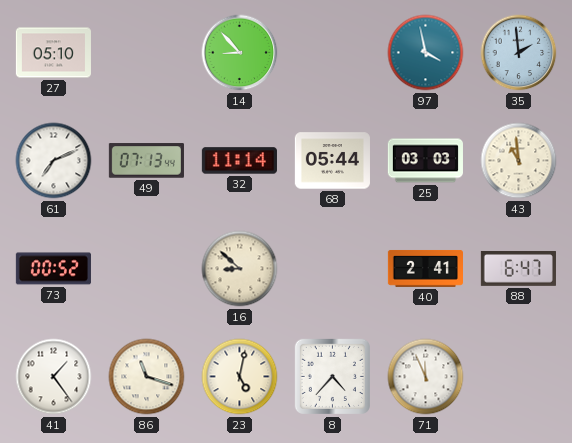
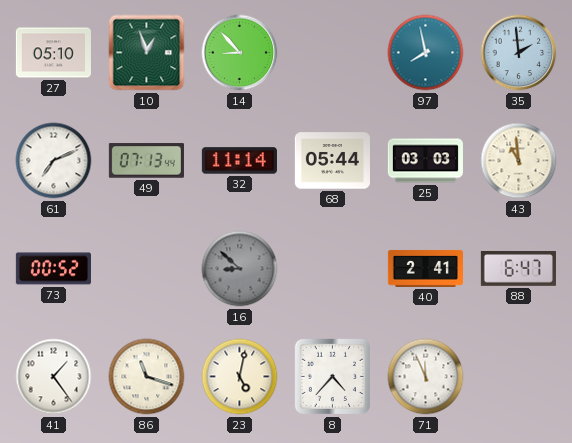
10: none -> 12:57
97: 3:58 -> 7:58
16 dial: cream -> grey
